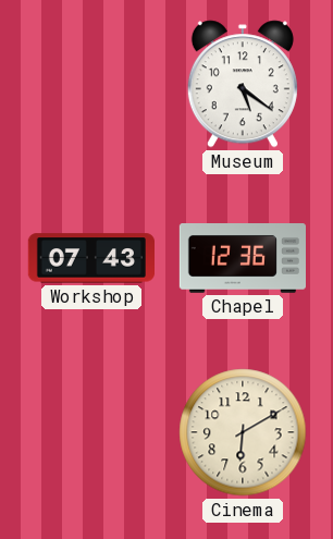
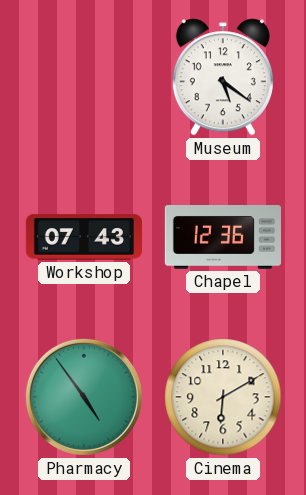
Pharmacy: none -> 4:54
